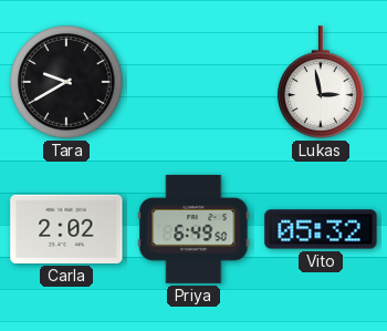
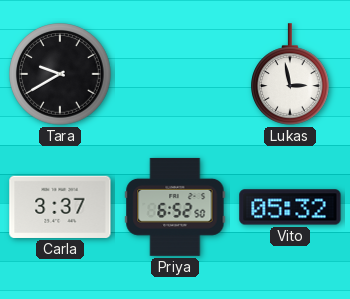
Carla: 2:02 -> 3:37
Priya: 6:49 -> 6:52
